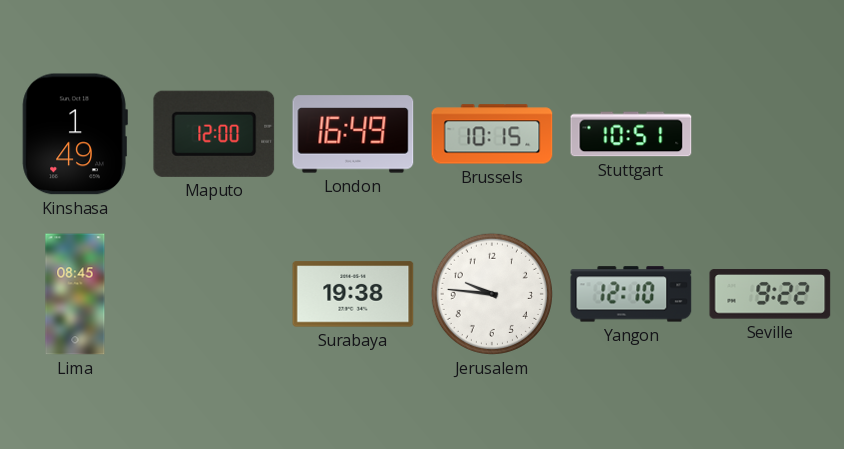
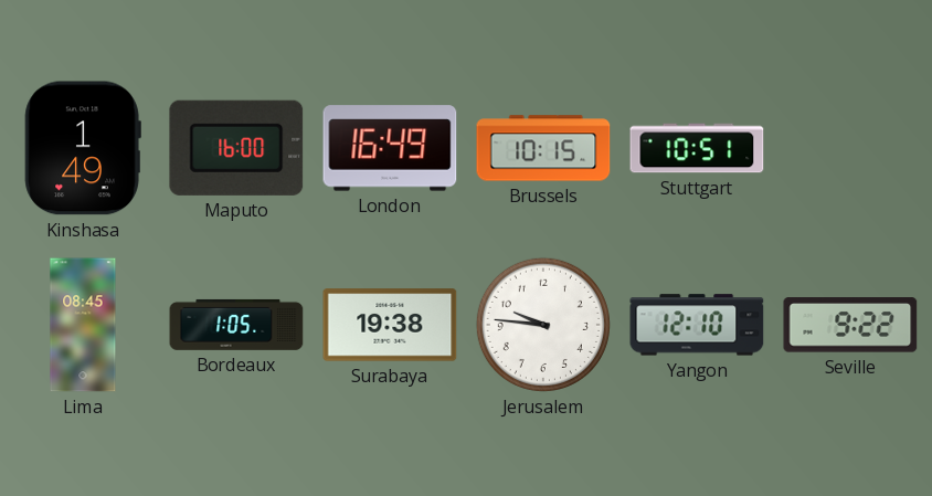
Maputo: 12:00 -> 16:00
Bordeaux: none -> 1:05
